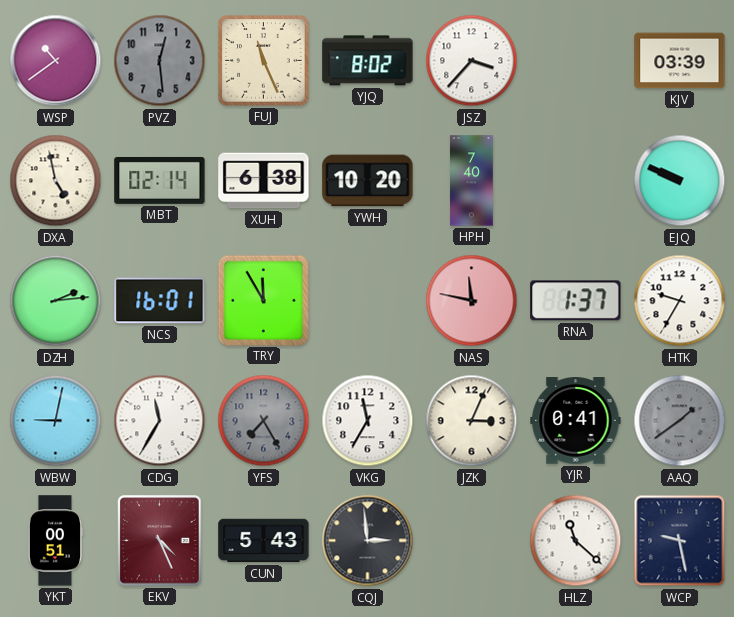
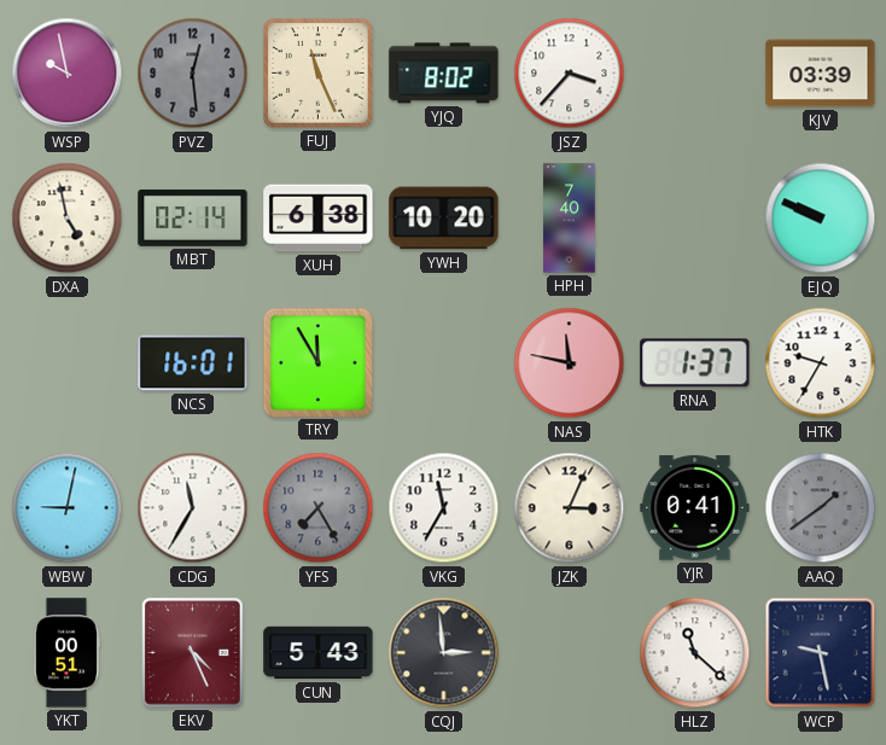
WSP: 10:39 -> 9:58
DZH: 2:14 -> none
